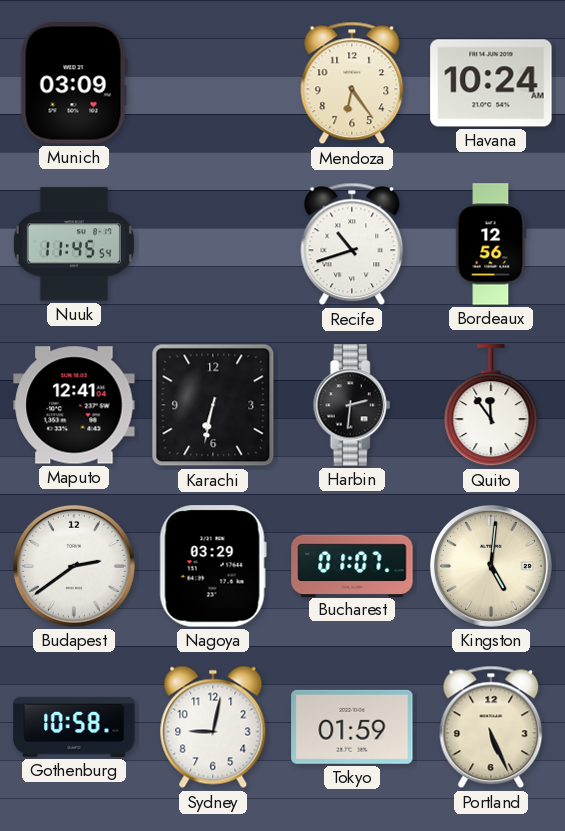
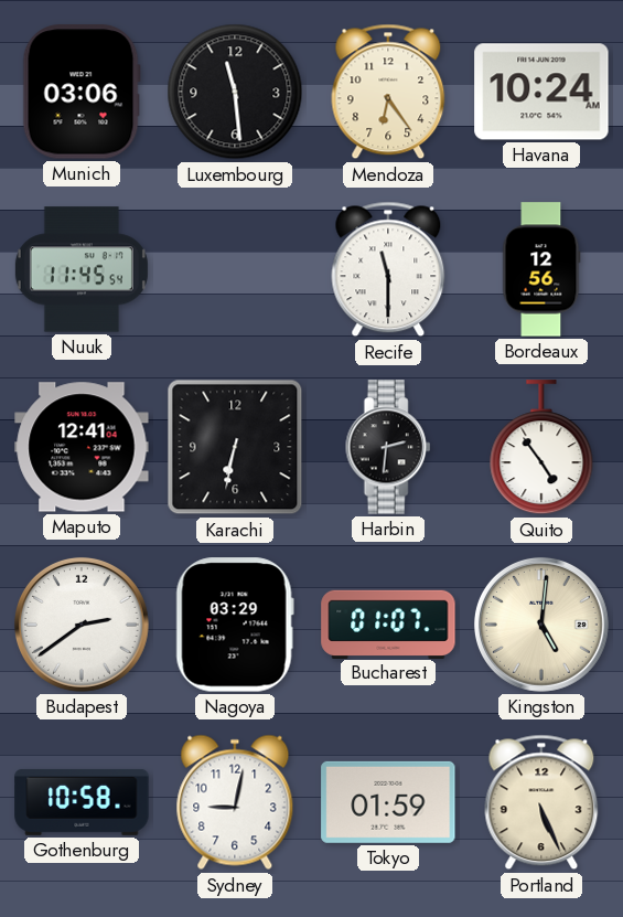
Munich: 03:09 -> 03:06
Luxembourg: none -> 11:29
Recife: 10:42 -> 11:30
Quito: 11:54 -> 4:54
